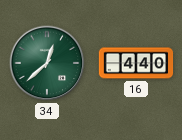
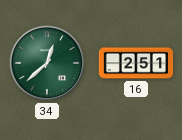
16: 4:40 -> 2:51
